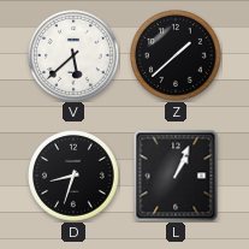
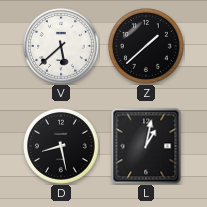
D: 8:33 -> 8:28
L: 1:04 -> 1:02
